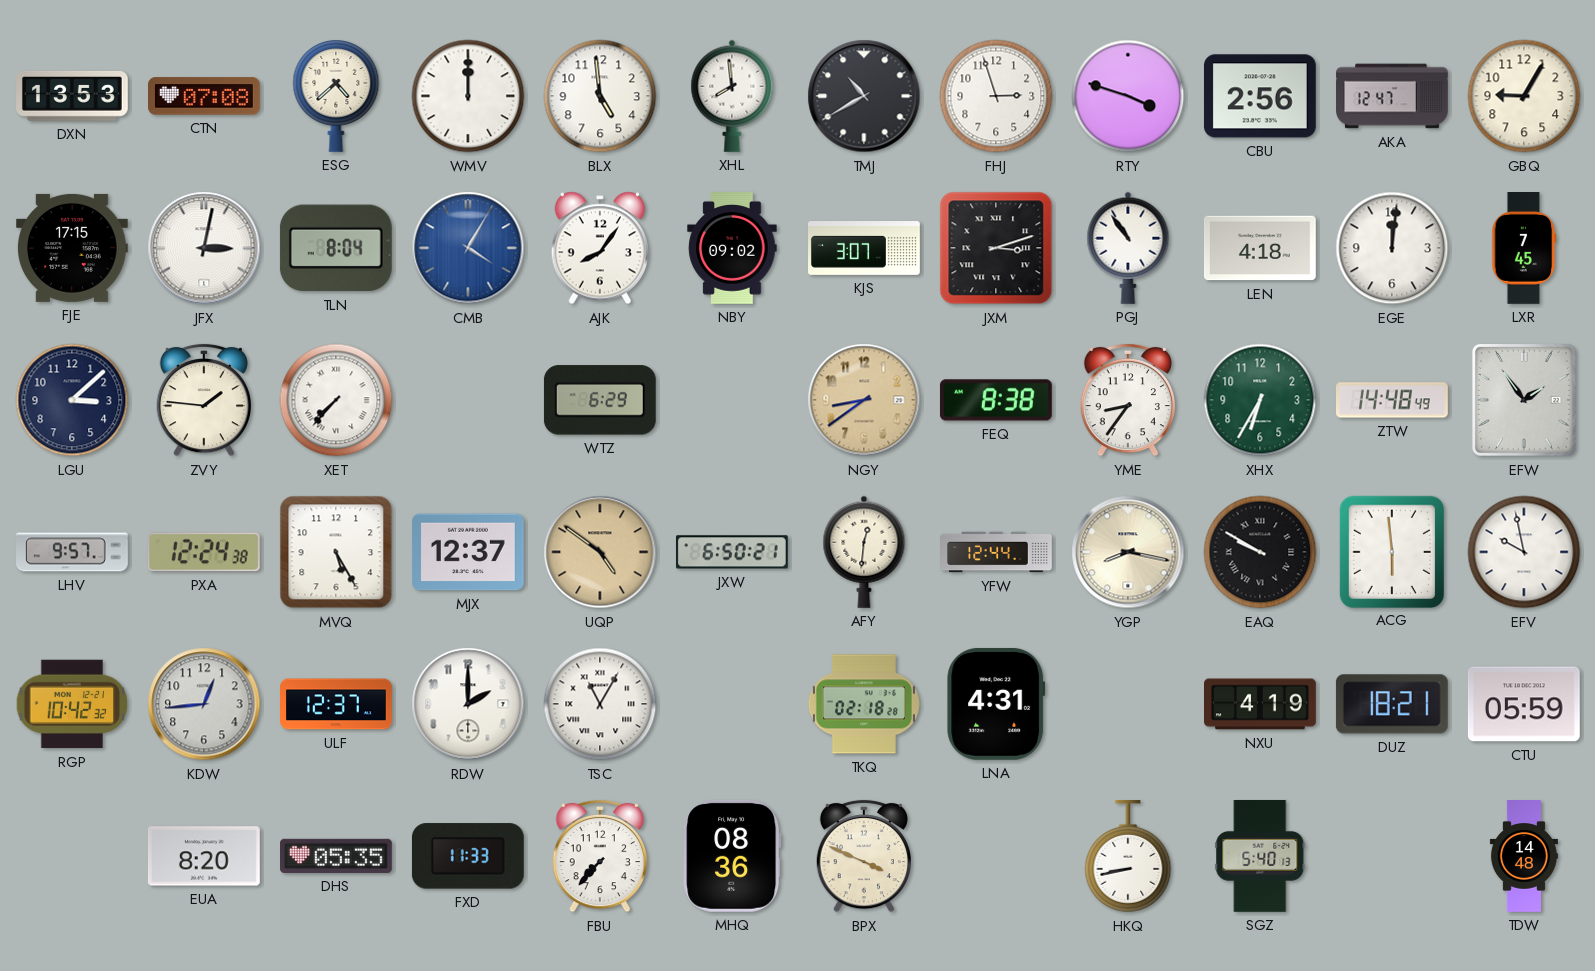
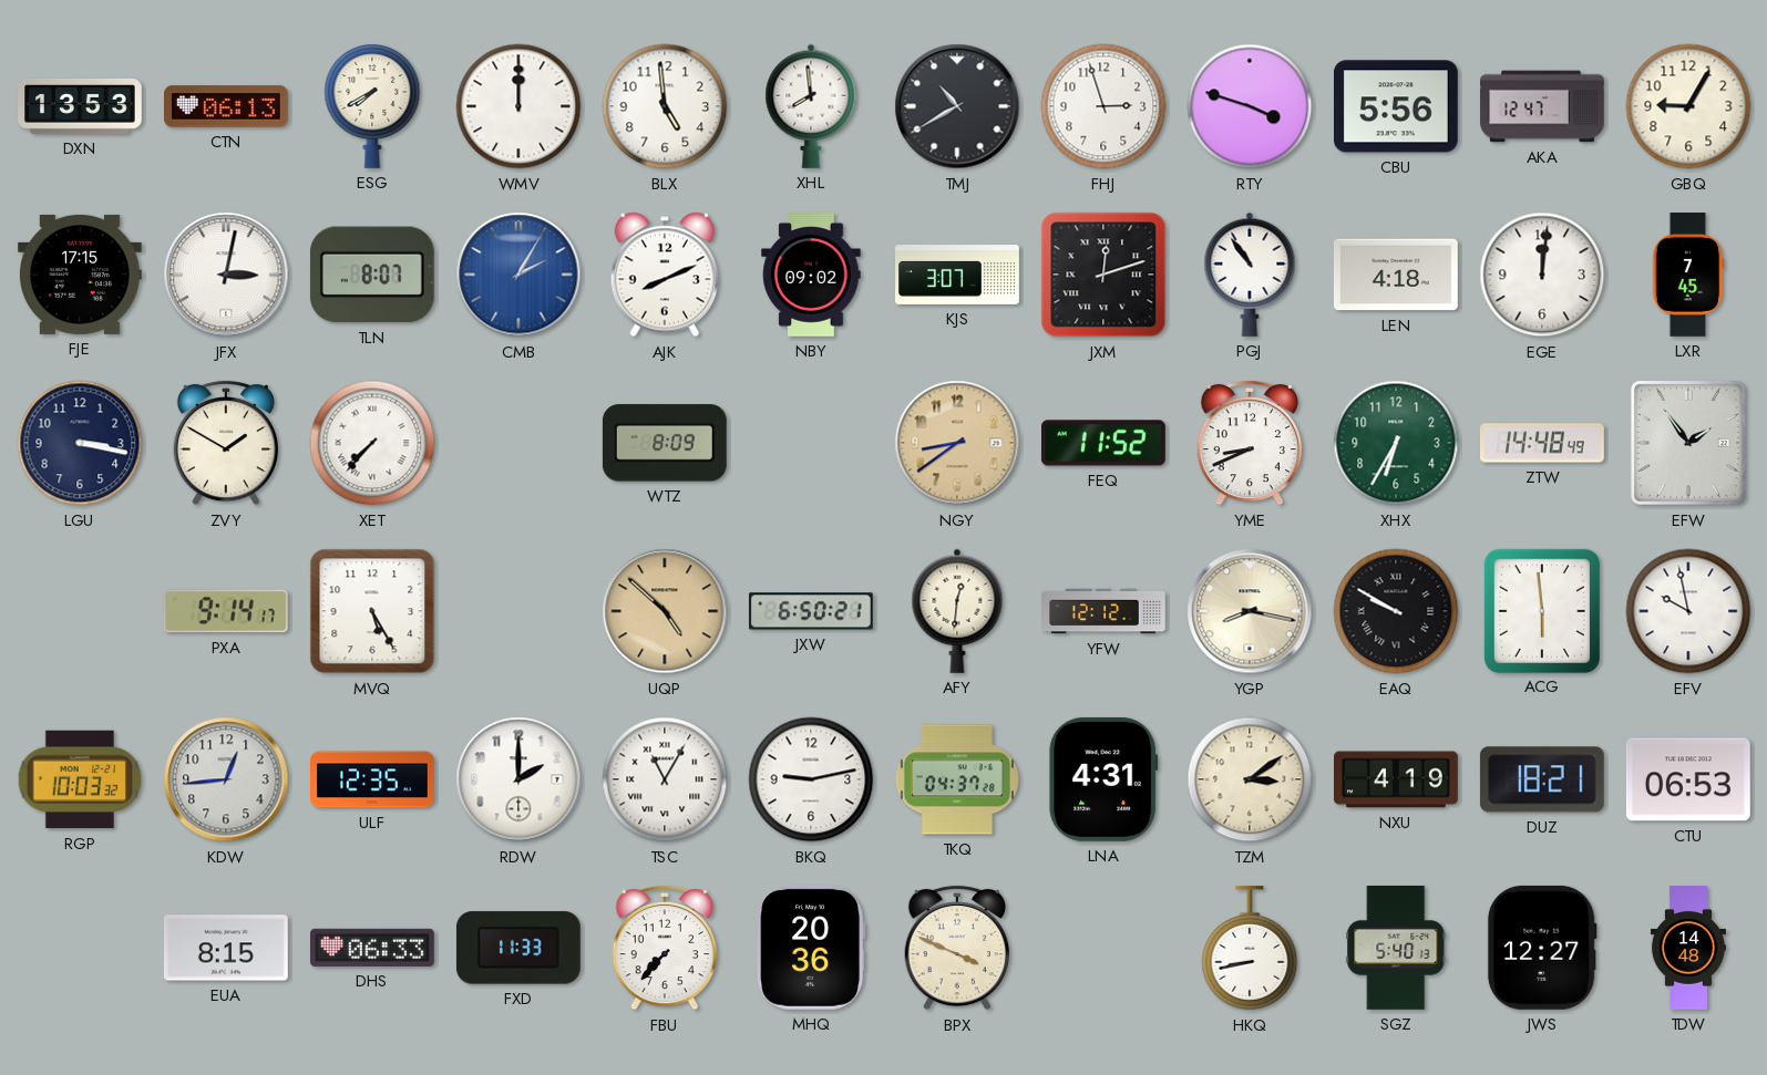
CTN: 07:08 -> 06:13
ESG: 4:38 -> 7:40
CBU: 2:56 -> 5:56
TLN: 8:04 -> 8:07
CMB: 4:05 -> 2:05
AJK: 8:06 -> 8:11
JXM: 3:12 -> 12:12
LGU: 3:08 -> 3:17
ZVY: 1:46 -> 1:50
WTZ: 6:29 -> 8:09
FEQ: 8:38 -> 11:52
YME: 8:36 -> 8:41
LHV: 9:57 -> none
PXA: 12:24 -> 9:14
MJX: 12:37 -> none
UQP: 4:51 -> 4:52
YFW: 12:44 -> 12:12
RGP: 10:42 -> 10:03
ULF: 12:37 -> 12:35
BKQ: none -> 9:13
TKQ: 02:18 -> 04:37
TZM: none -> 3:09
CTU: 05:59 -> 06:53
EUA: 8:20 -> 8:15
DHS: 05:35 -> 06:33
MHQ: 08:36 -> 20:36
JWS: none -> 12:27
